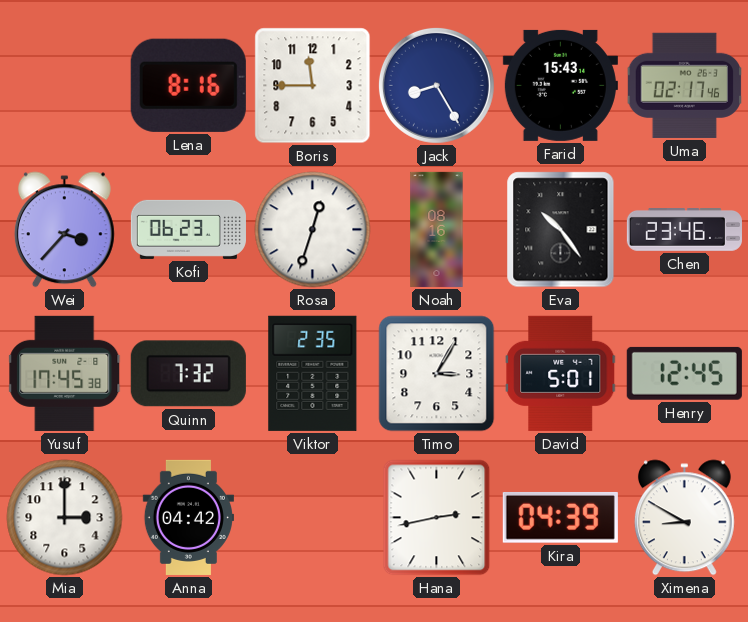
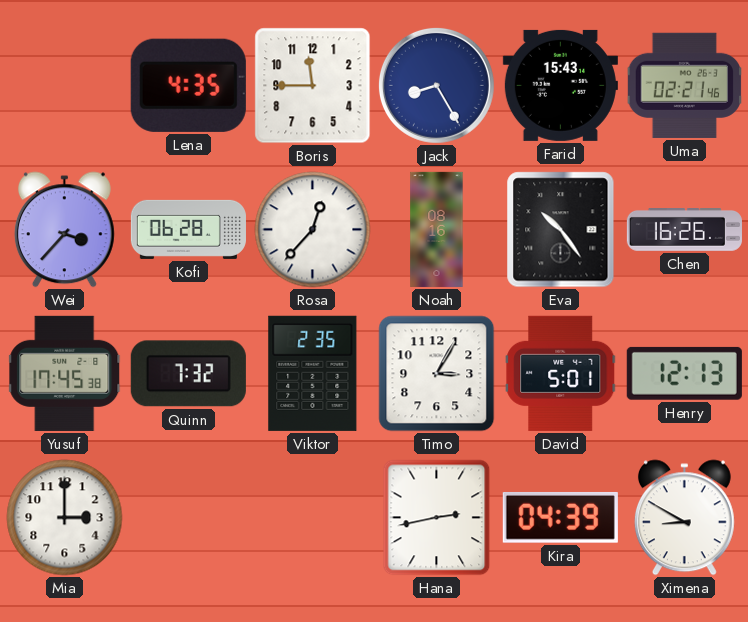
Lena: 8:16 -> 4:35
Uma: 02:17 -> 02:21
Kofi: 06:23 -> 06:28
Rosa: 12:33 -> 12:37
Chen: 23:46 -> 16:26
Henry: 12:45 -> 12:13
Anna: 04:42 -> none
